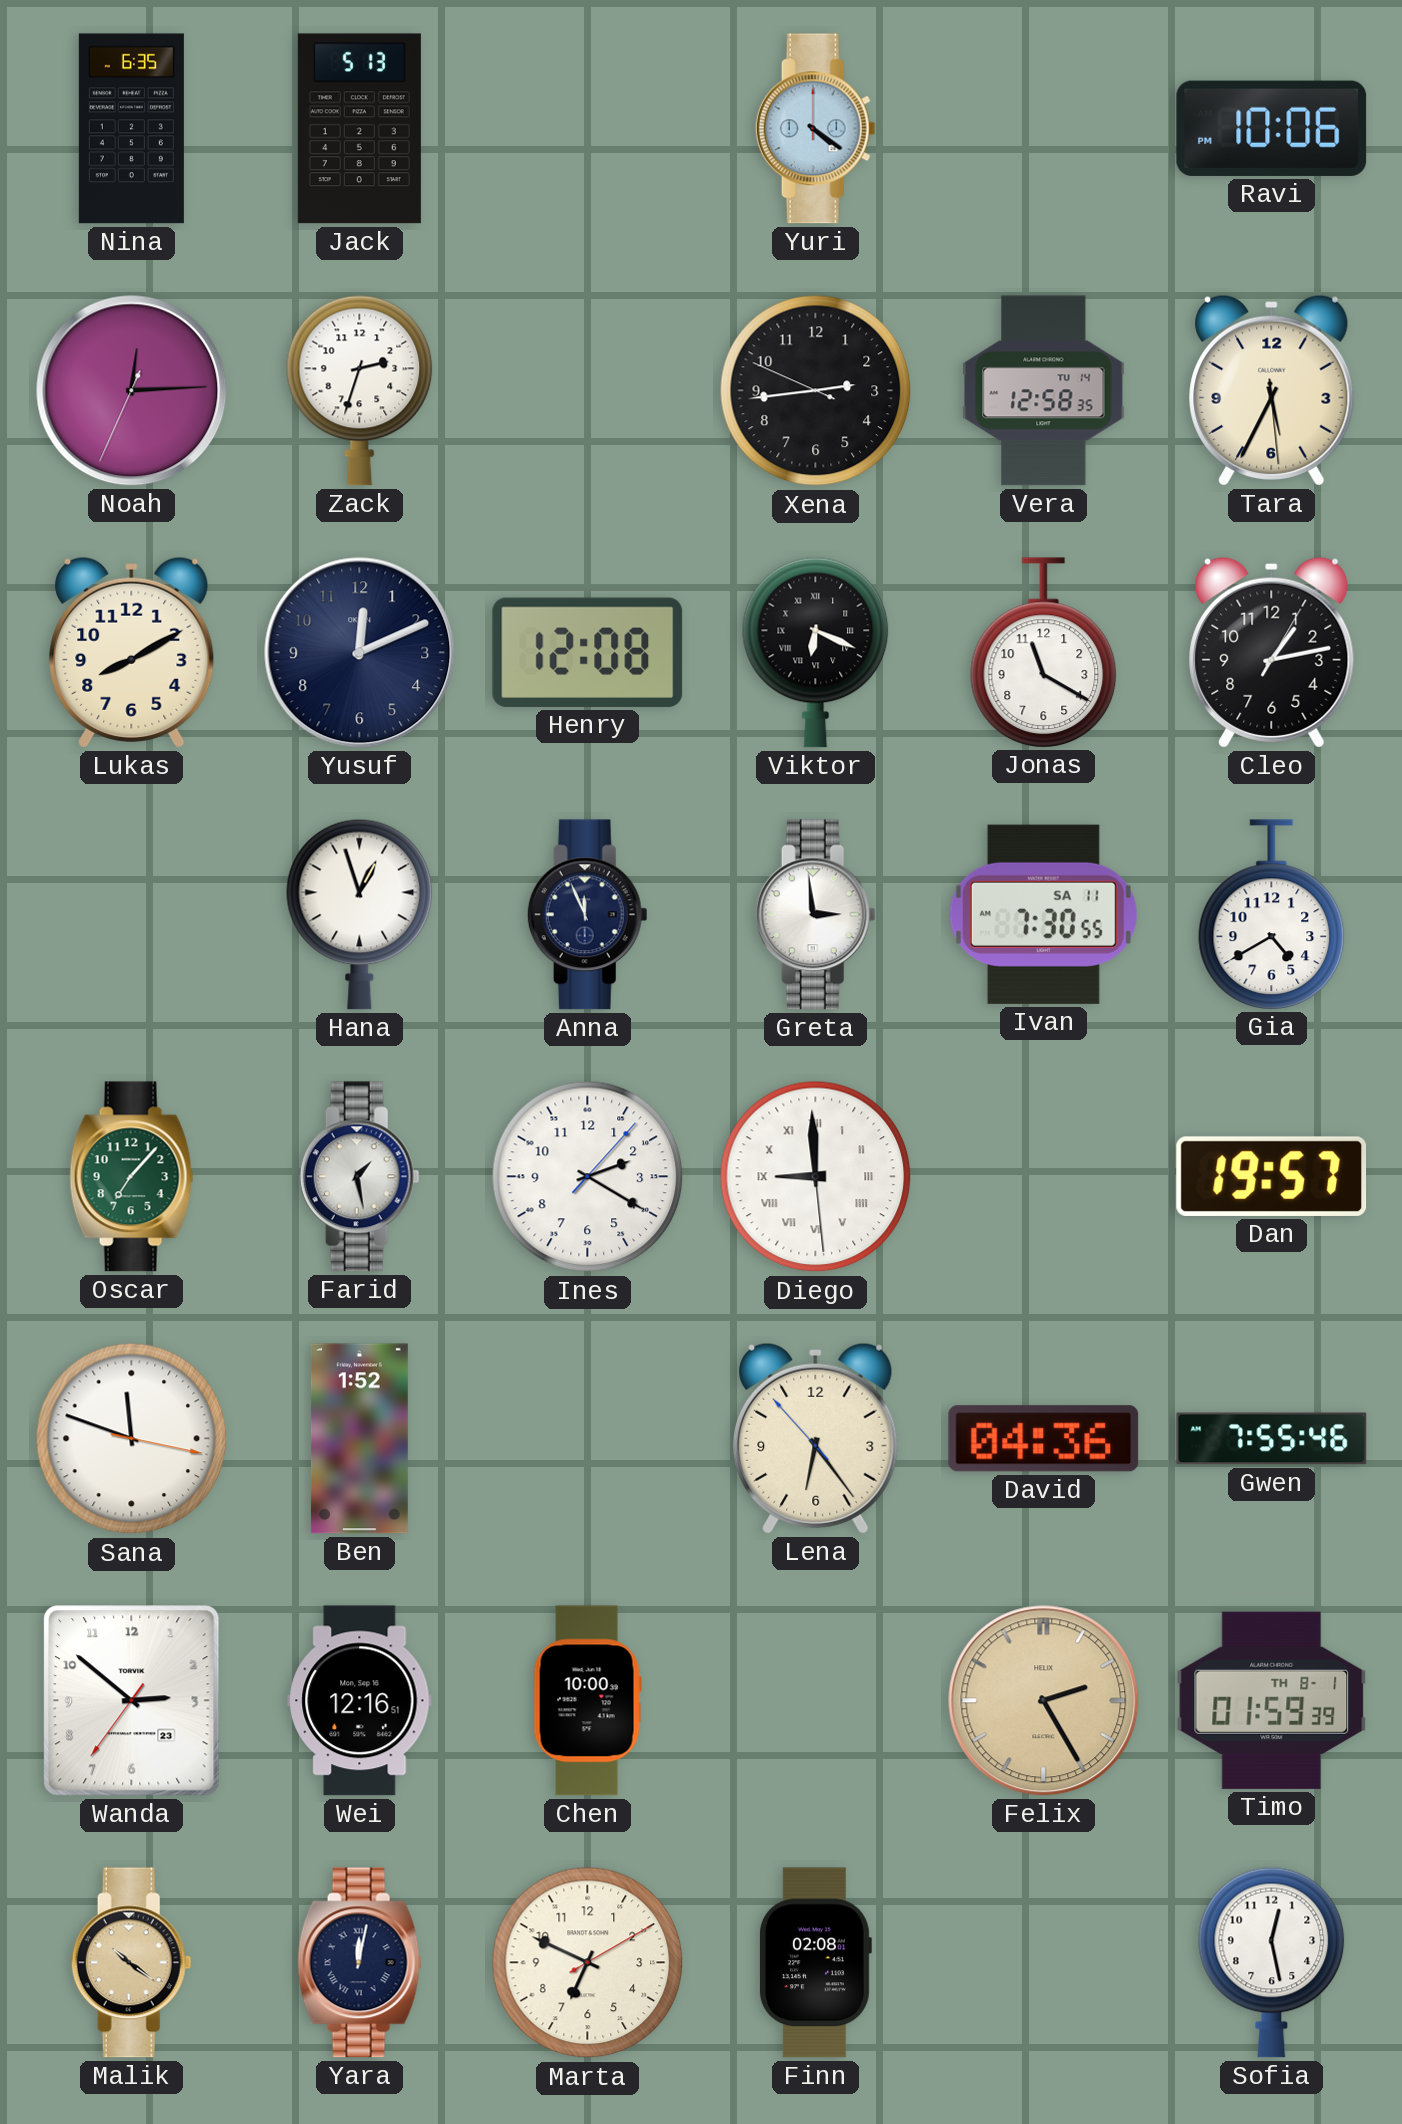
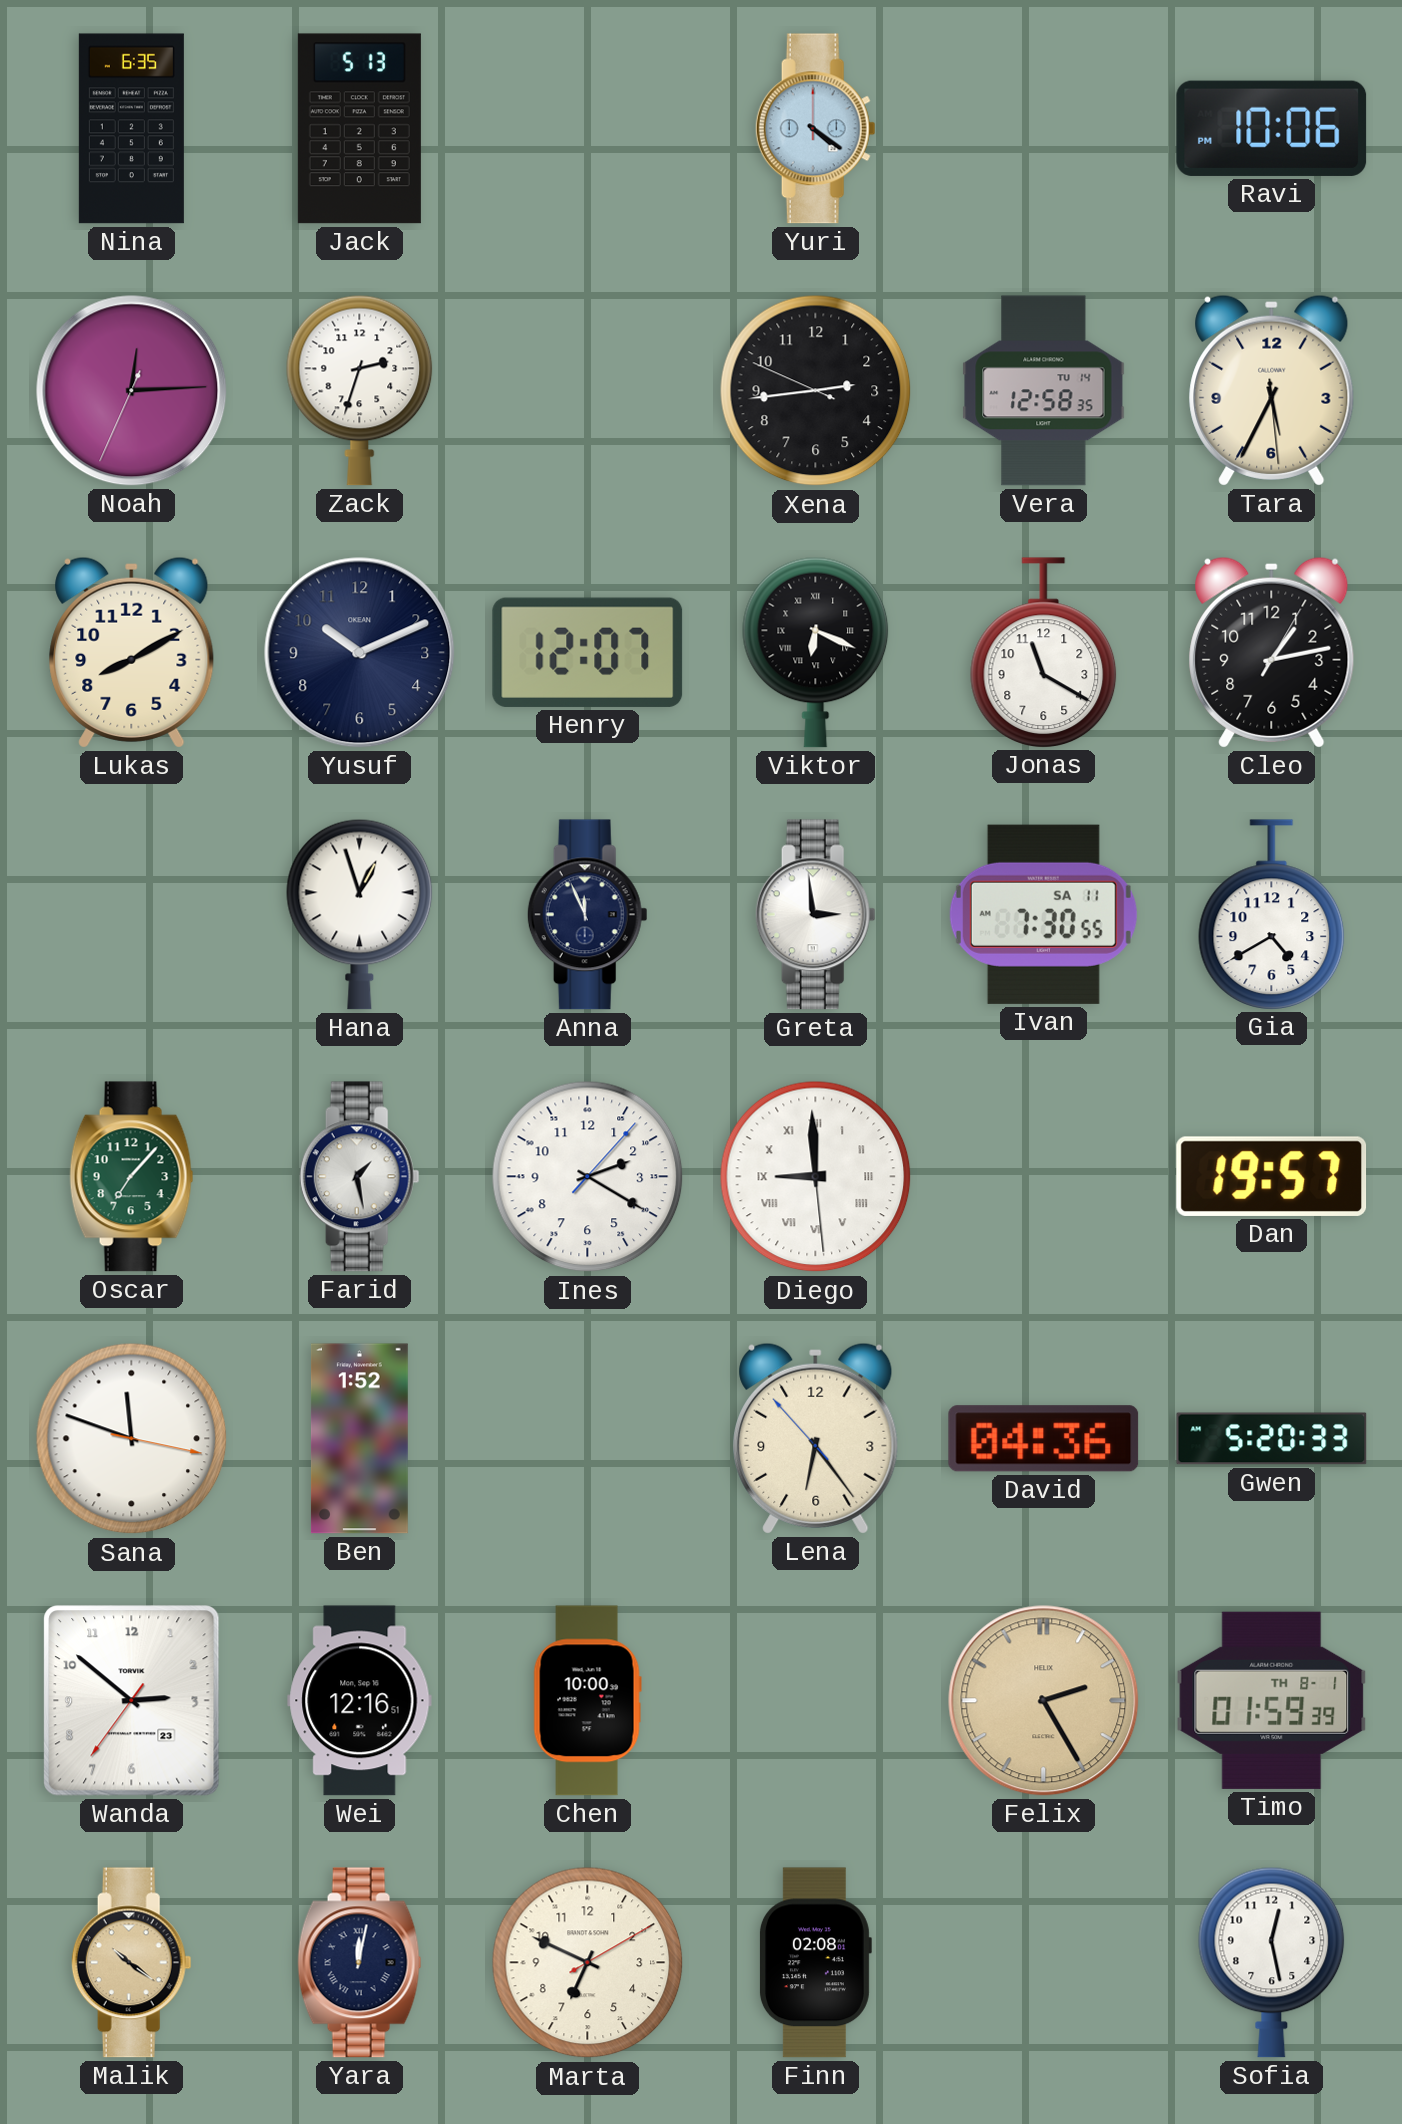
Yusuf: 12:11 -> 10:11
Henry: 12:08 -> 12:07
Gwen: 7:55 -> 5:20
